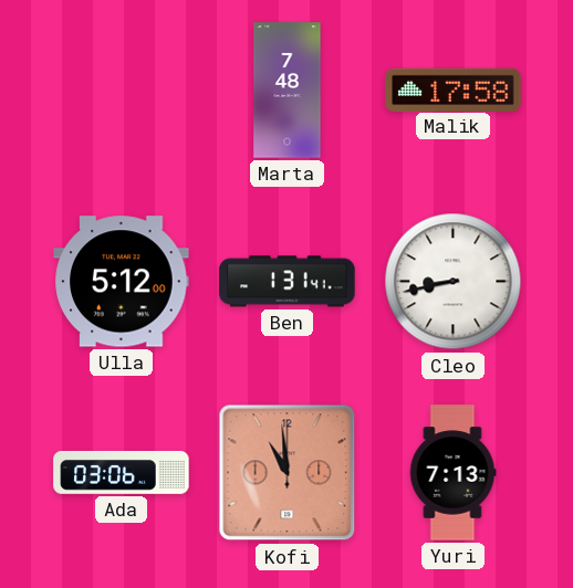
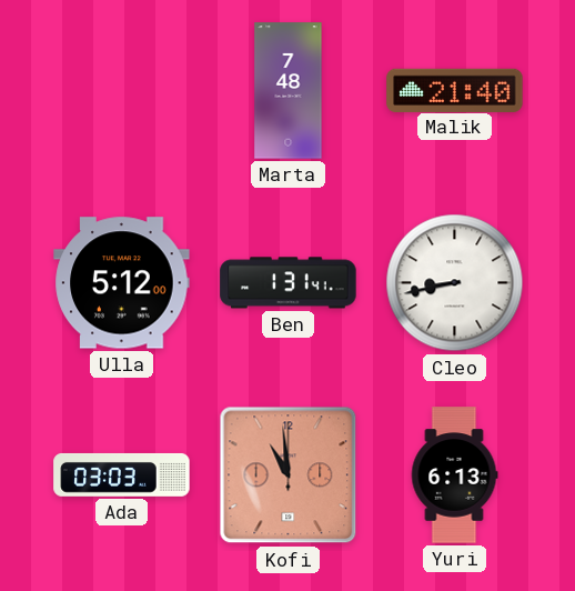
Malik: 17:58 -> 21:40
Ada: 03:06 -> 03:03
Yuri: 7:13 -> 6:13
